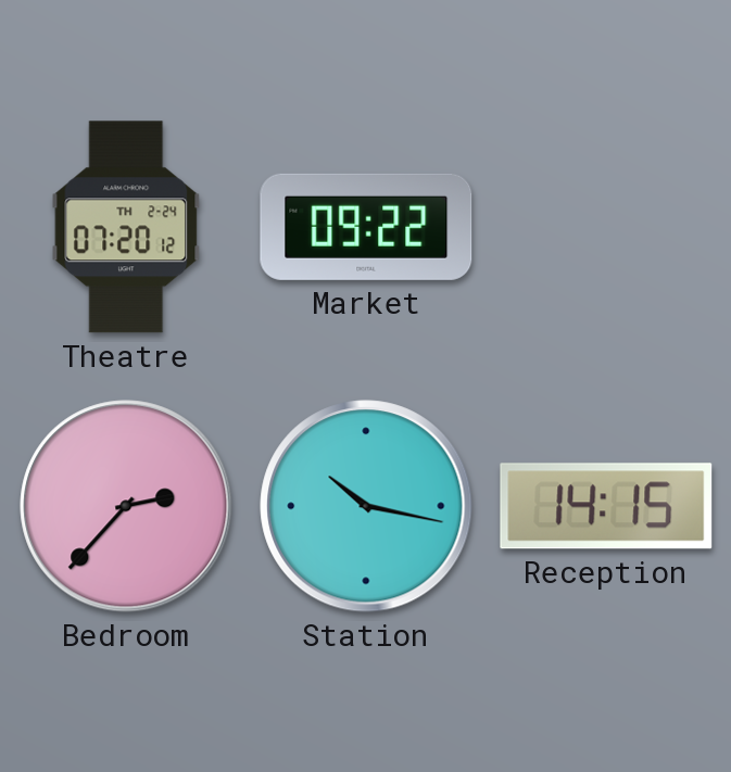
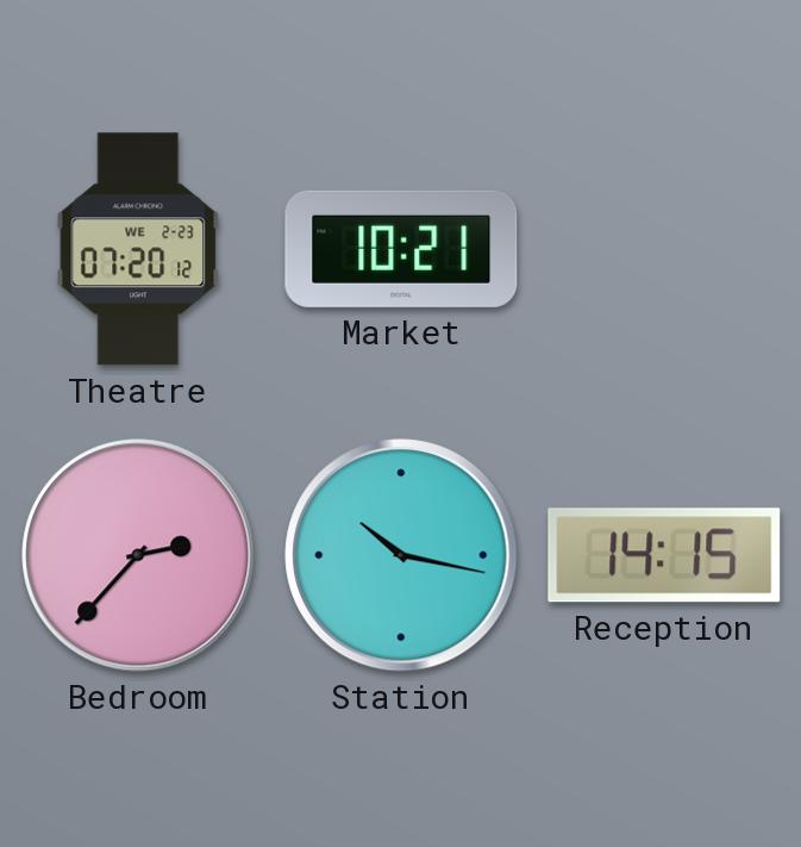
Theatre date: TH 2-24 -> WE 2-23
Market: 09:22 -> 10:21
